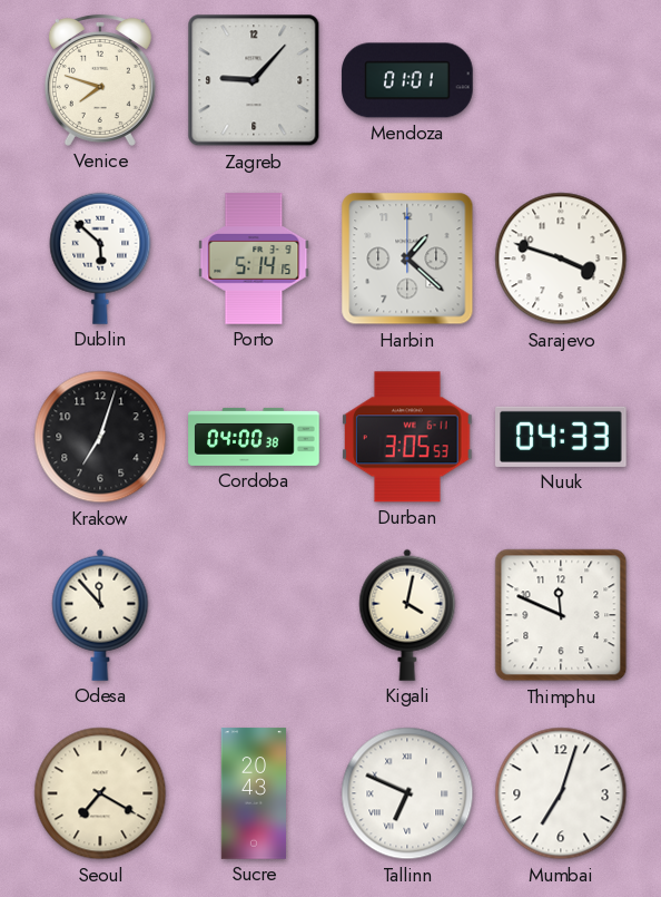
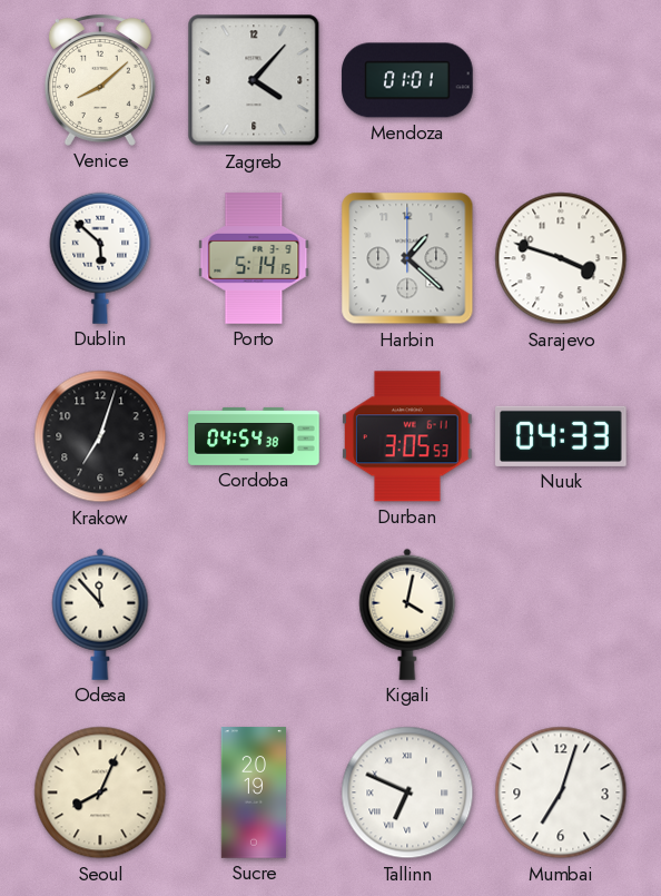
Venice: 7:48 -> 8:08
Zagreb: 9:07 -> 4:07
Cordoba: 04:00 -> 04:54
Thimphu: 11:49 -> none
Seoul: 7:20 -> 8:04
Sucre: 20:43 -> 20:19
